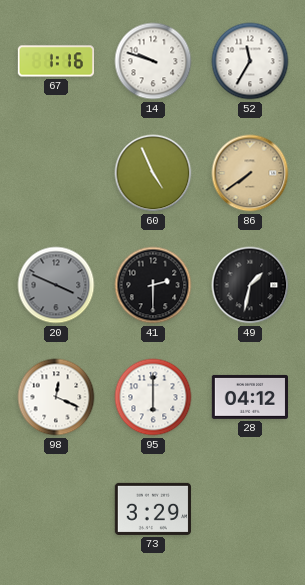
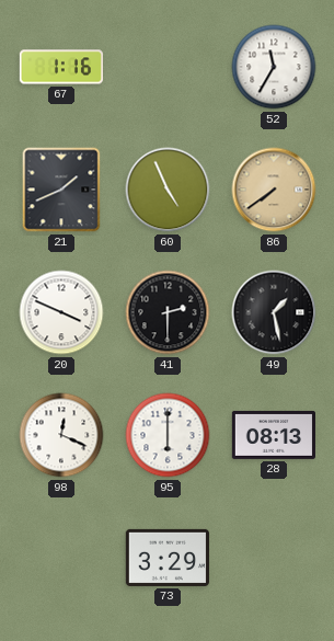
14: 9:48 -> none
21: none -> 1:41
20 dial: grey -> white
49: 1:32 -> 1:28
28: 04:12 -> 08:13
